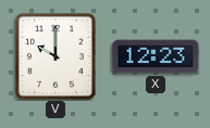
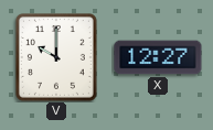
X: 12:23 -> 12:27
